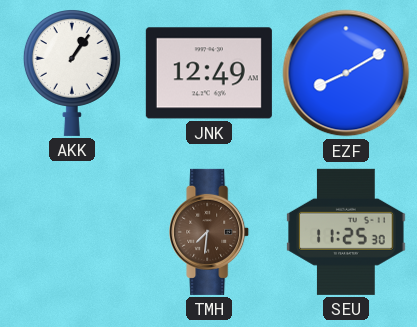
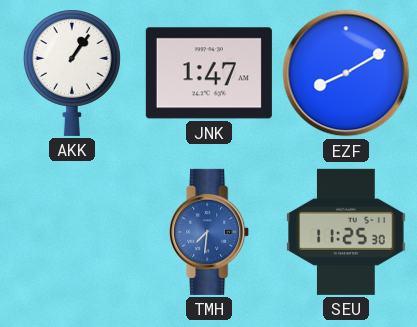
JNK: 12:49 -> 1:47
TMH dial: brown -> blue
